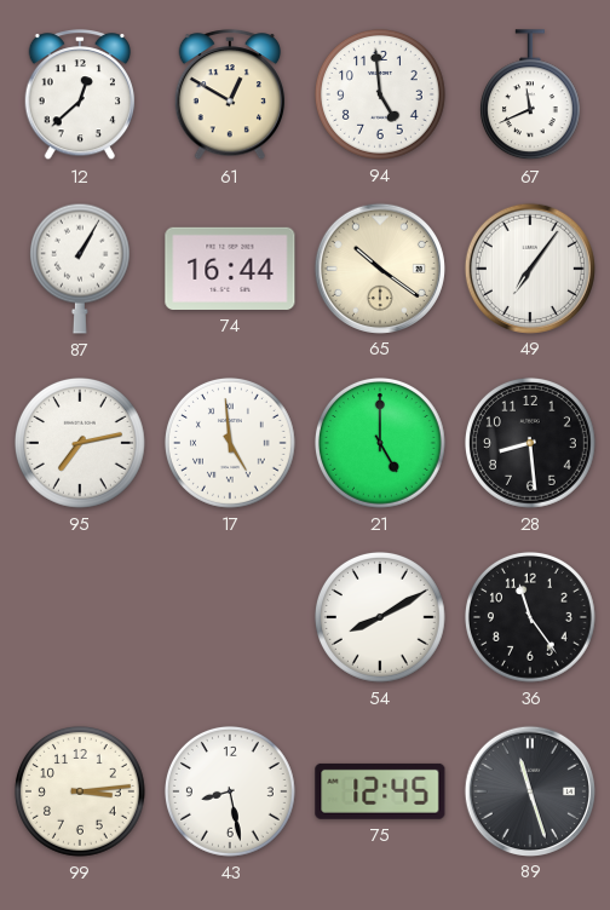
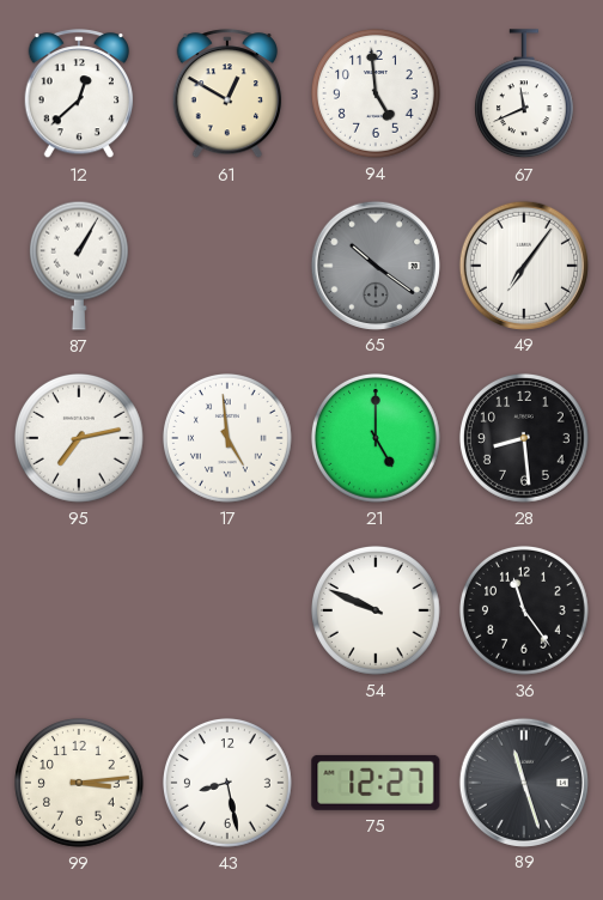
74: 16:44 -> none
65 dial: cream -> grey
54: 8:10 -> 9:49
75: 12:45 -> 12:27
